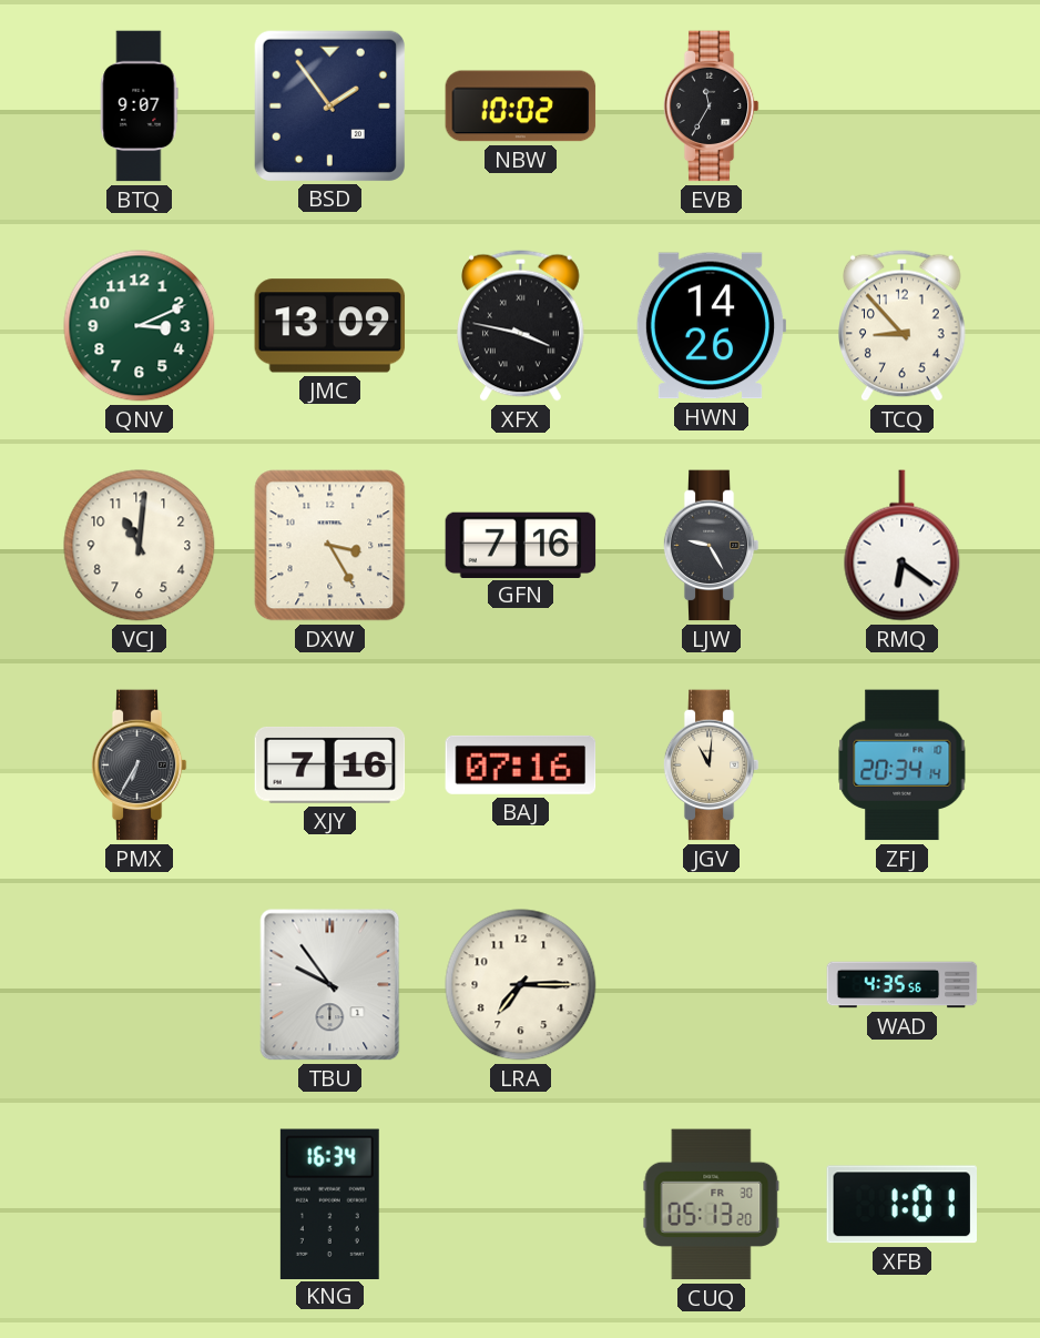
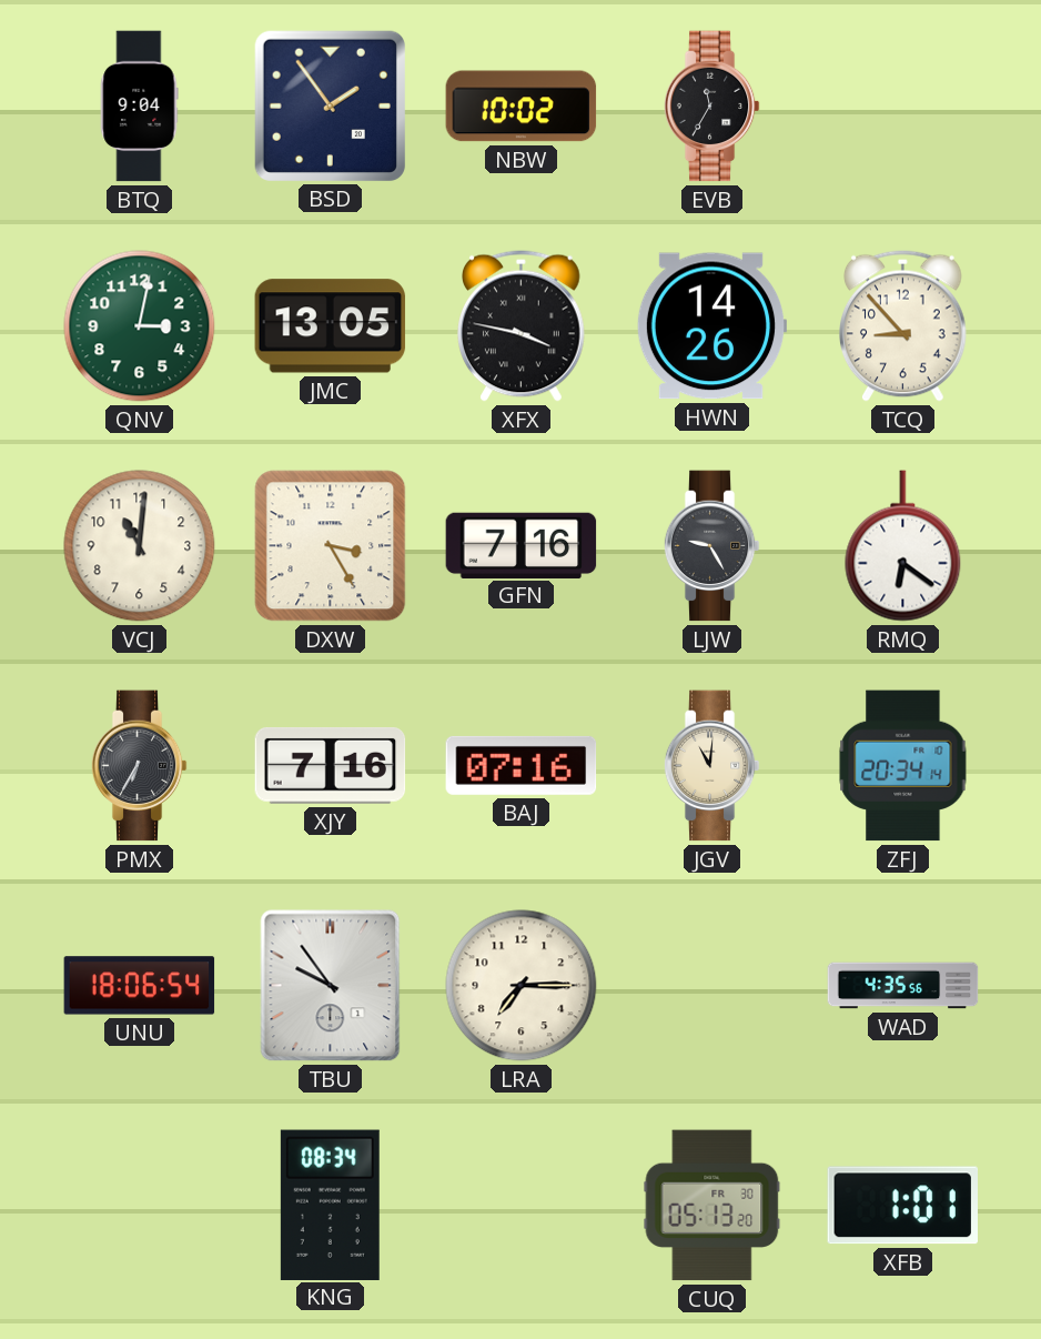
BTQ: 9:07 -> 9:04
QNV: 3:11 -> 3:02
JMC: 13:09 -> 13:05
UNU: none -> 18:06
KNG: 16:34 -> 08:34
